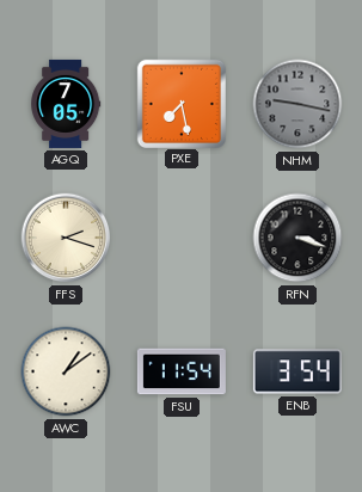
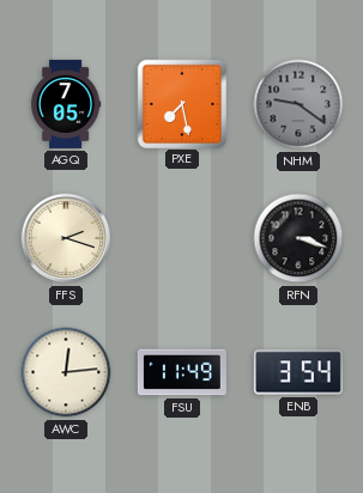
NHM: 9:17 -> 9:21
AWC: 1:09 -> 12:14
FSU: 11:54 -> 11:49
